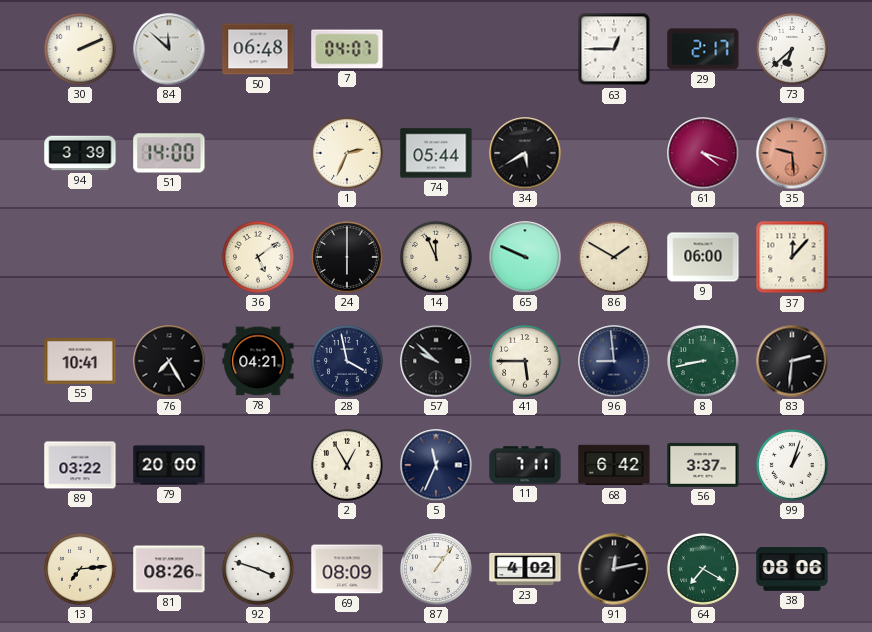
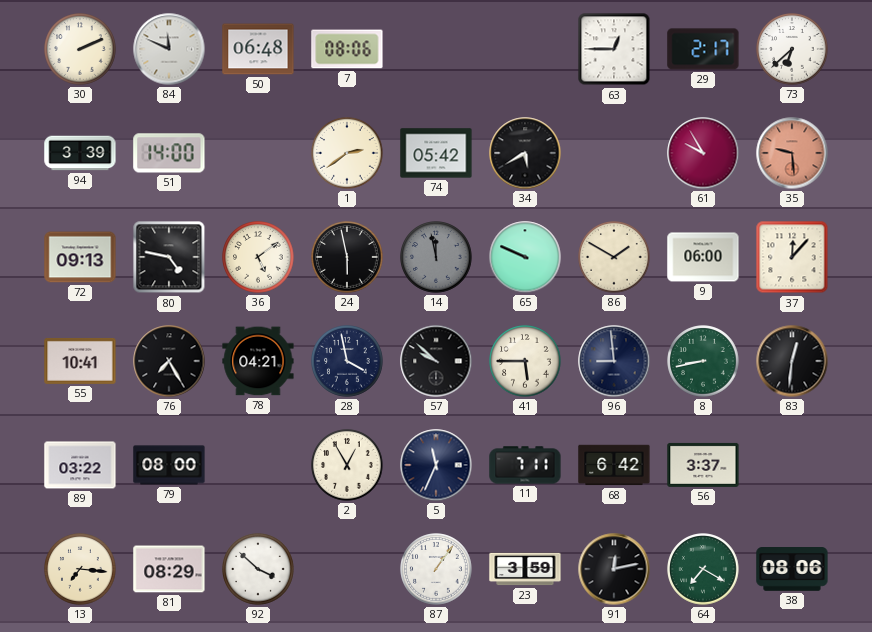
84: 11:52 -> 11:49
7: 04:07 -> 08:06
1: 2:34 -> 2:39
74: 05:44 -> 05:42
61: 4:18 -> 9:55
72: none -> 09:13
80: none -> 4:47
24: 6:00 -> 5:58
14: 11:56 -> 11:58
14 dial: cream -> grey
83: 2:31 -> 12:31
79: 20:00 -> 08:00
99: 1:03 -> none
13: 7:14 -> 7:16
81: 08:26 -> 08:29
92: 3:48 -> 3:52
69: 08:09 -> none
23: 4:02 -> 3:59
